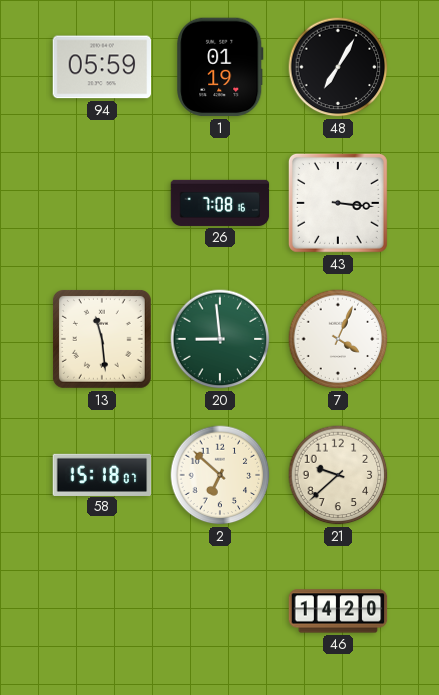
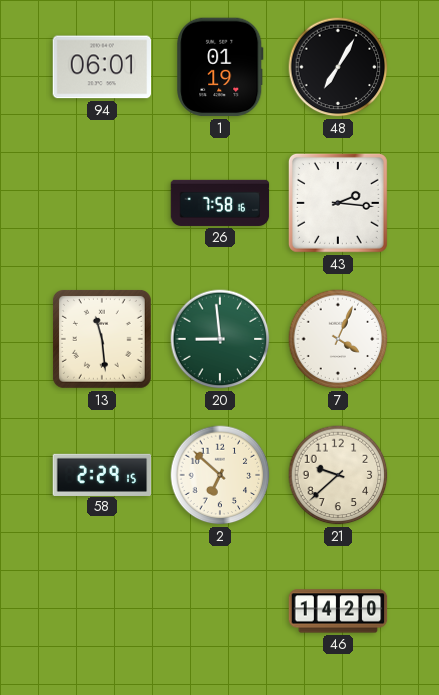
94: 05:59 -> 06:01
26: 7:08 -> 7:58
43: 3:16 -> 2:16
58: 15:18 -> 2:29
